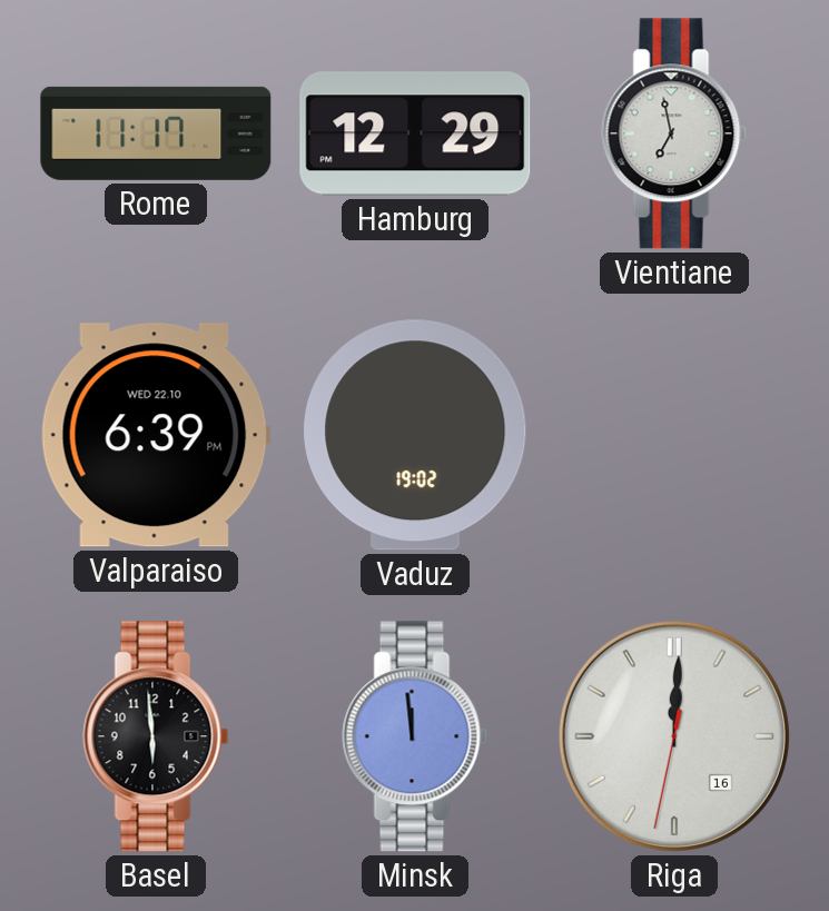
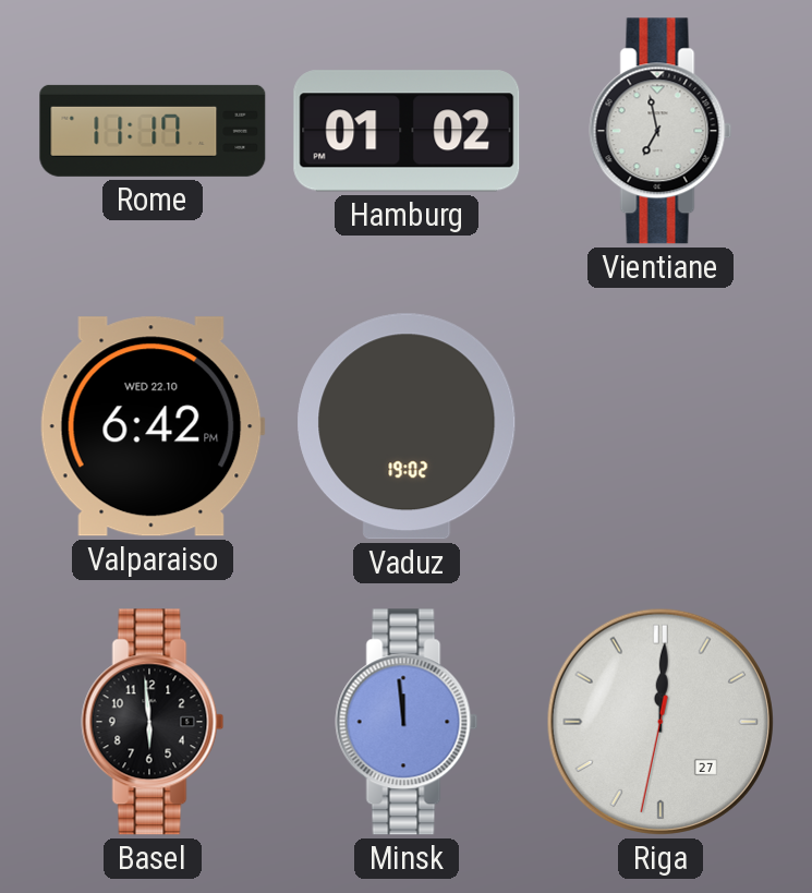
Hamburg: 12:29 -> 01:02
Valparaiso: 6:39 -> 6:42
Riga date: 16 -> 27
